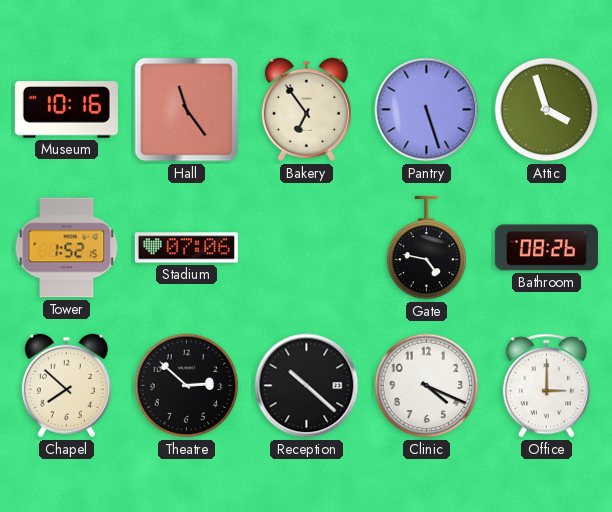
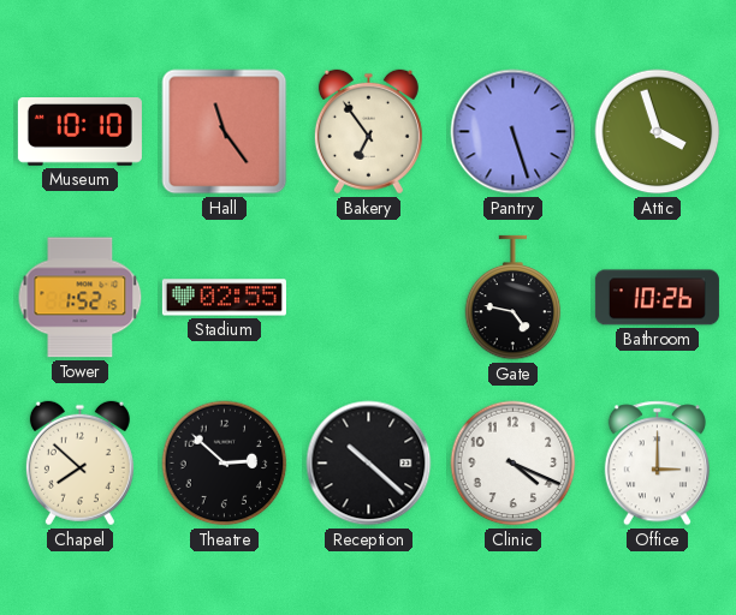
Museum: 10:16 -> 10:10
Stadium: 07:06 -> 02:55
Bathroom: 08:26 -> 10:26
